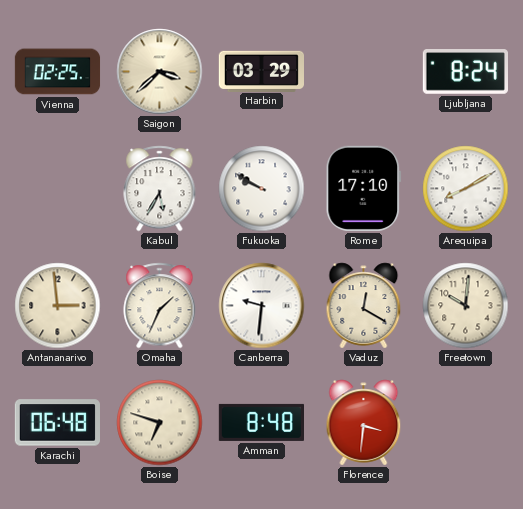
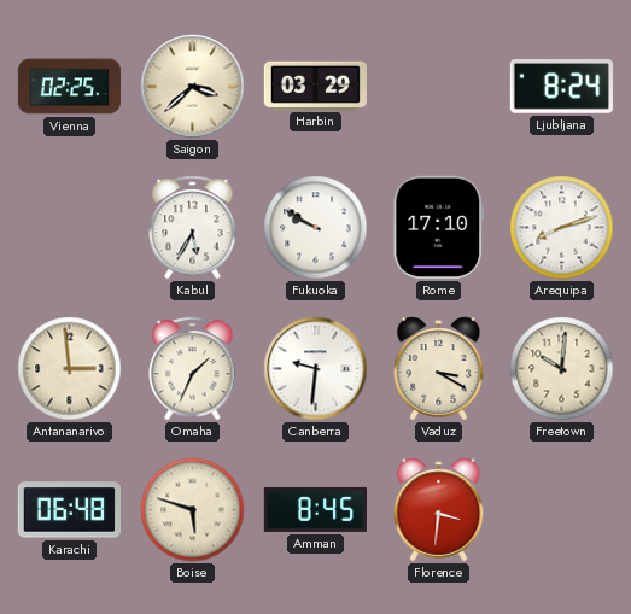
Arequipa: 8:10 -> 8:12
Vaduz: 12:20 -> 3:20
Boise: 6:48 -> 5:48
Amman: 8:48 -> 8:45
